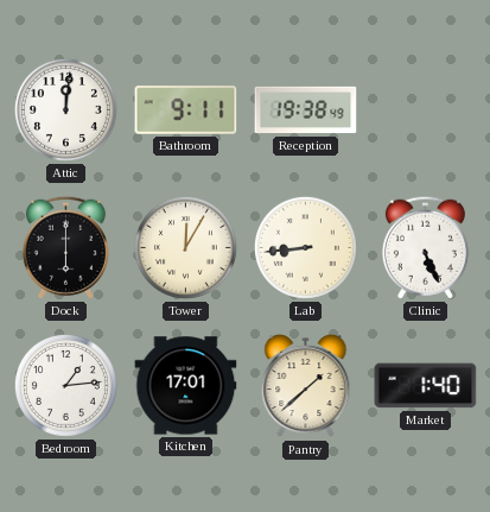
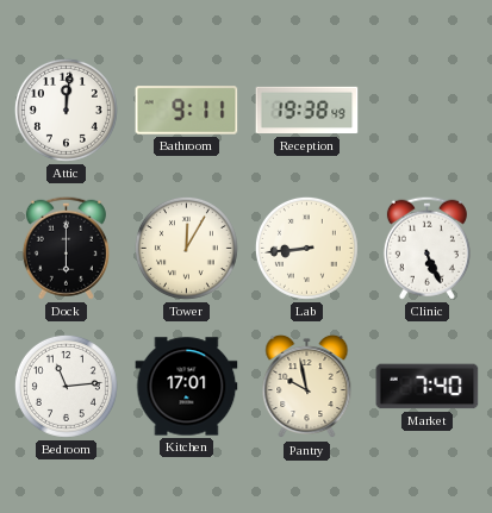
Bedroom: 1:14 -> 11:14
Pantry: 1:38 -> 9:58
Market: 1:40 -> 7:40
